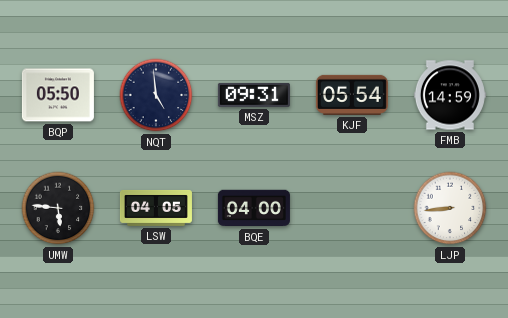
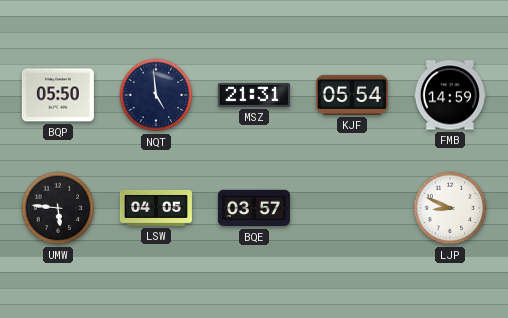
MSZ: 09:31 -> 21:31
BQE: 04:00 -> 03:57
LJP: 8:44 -> 8:49
